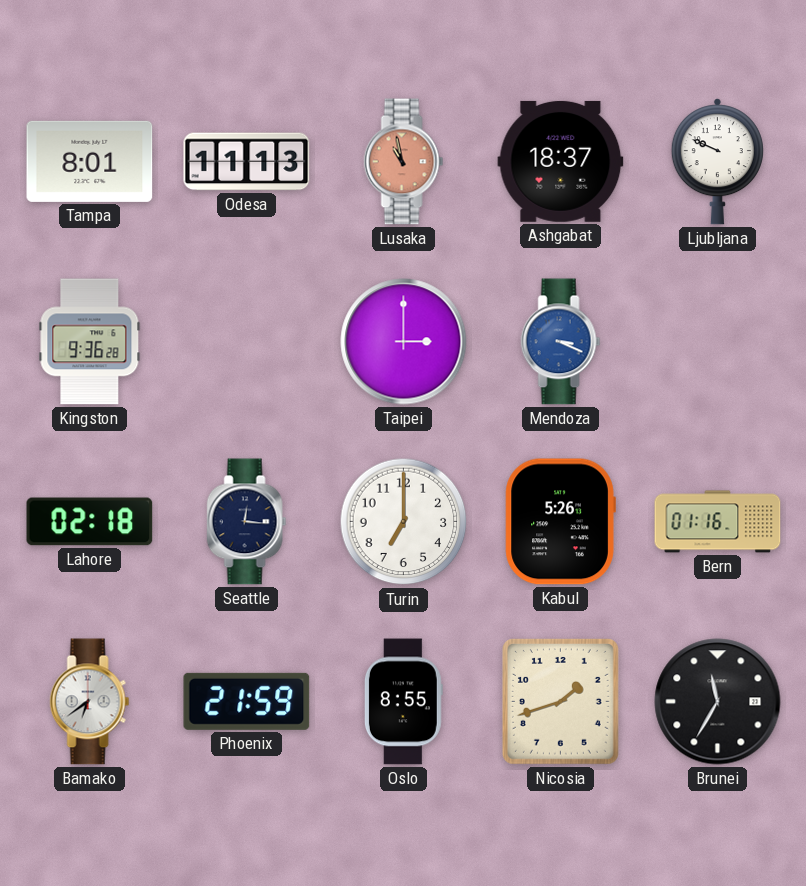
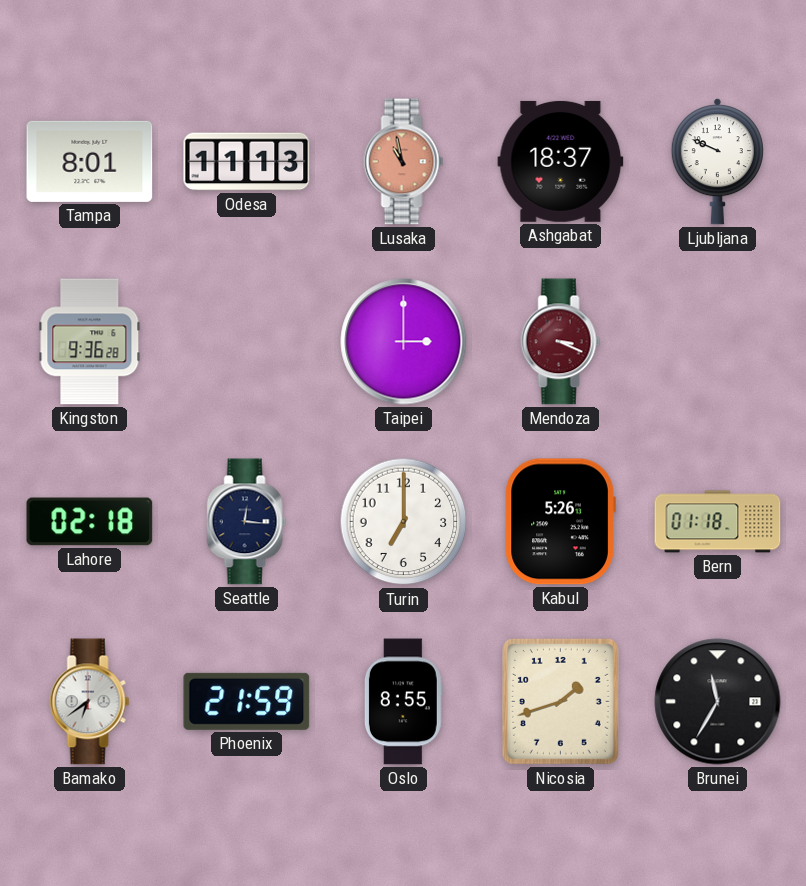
Mendoza dial: blue -> burgundy
Bern: 01:16 -> 01:18
